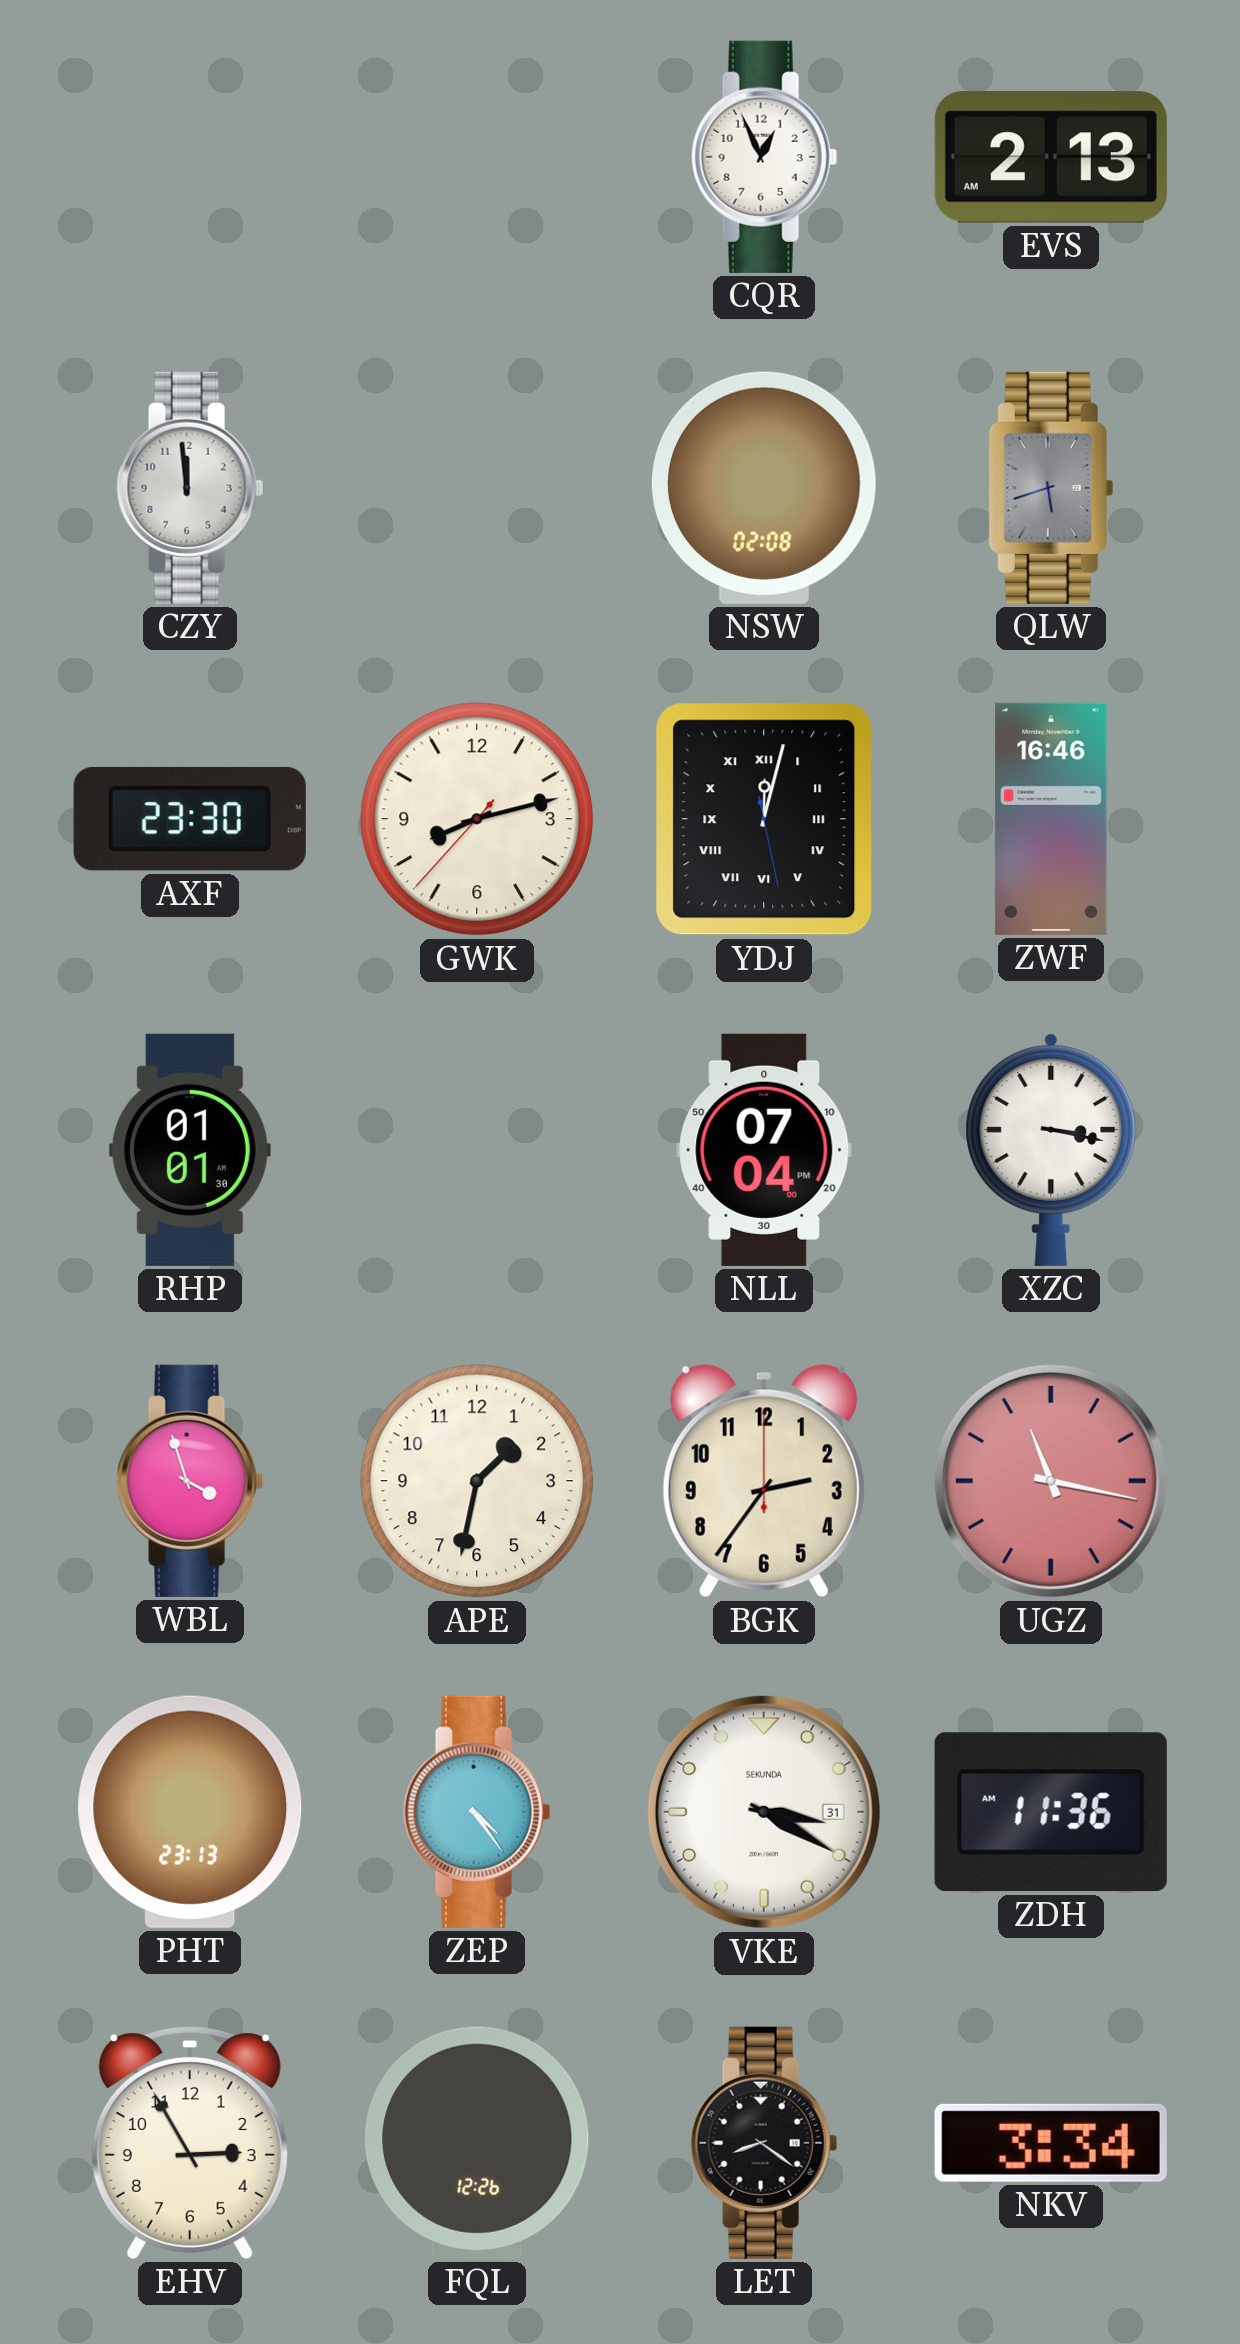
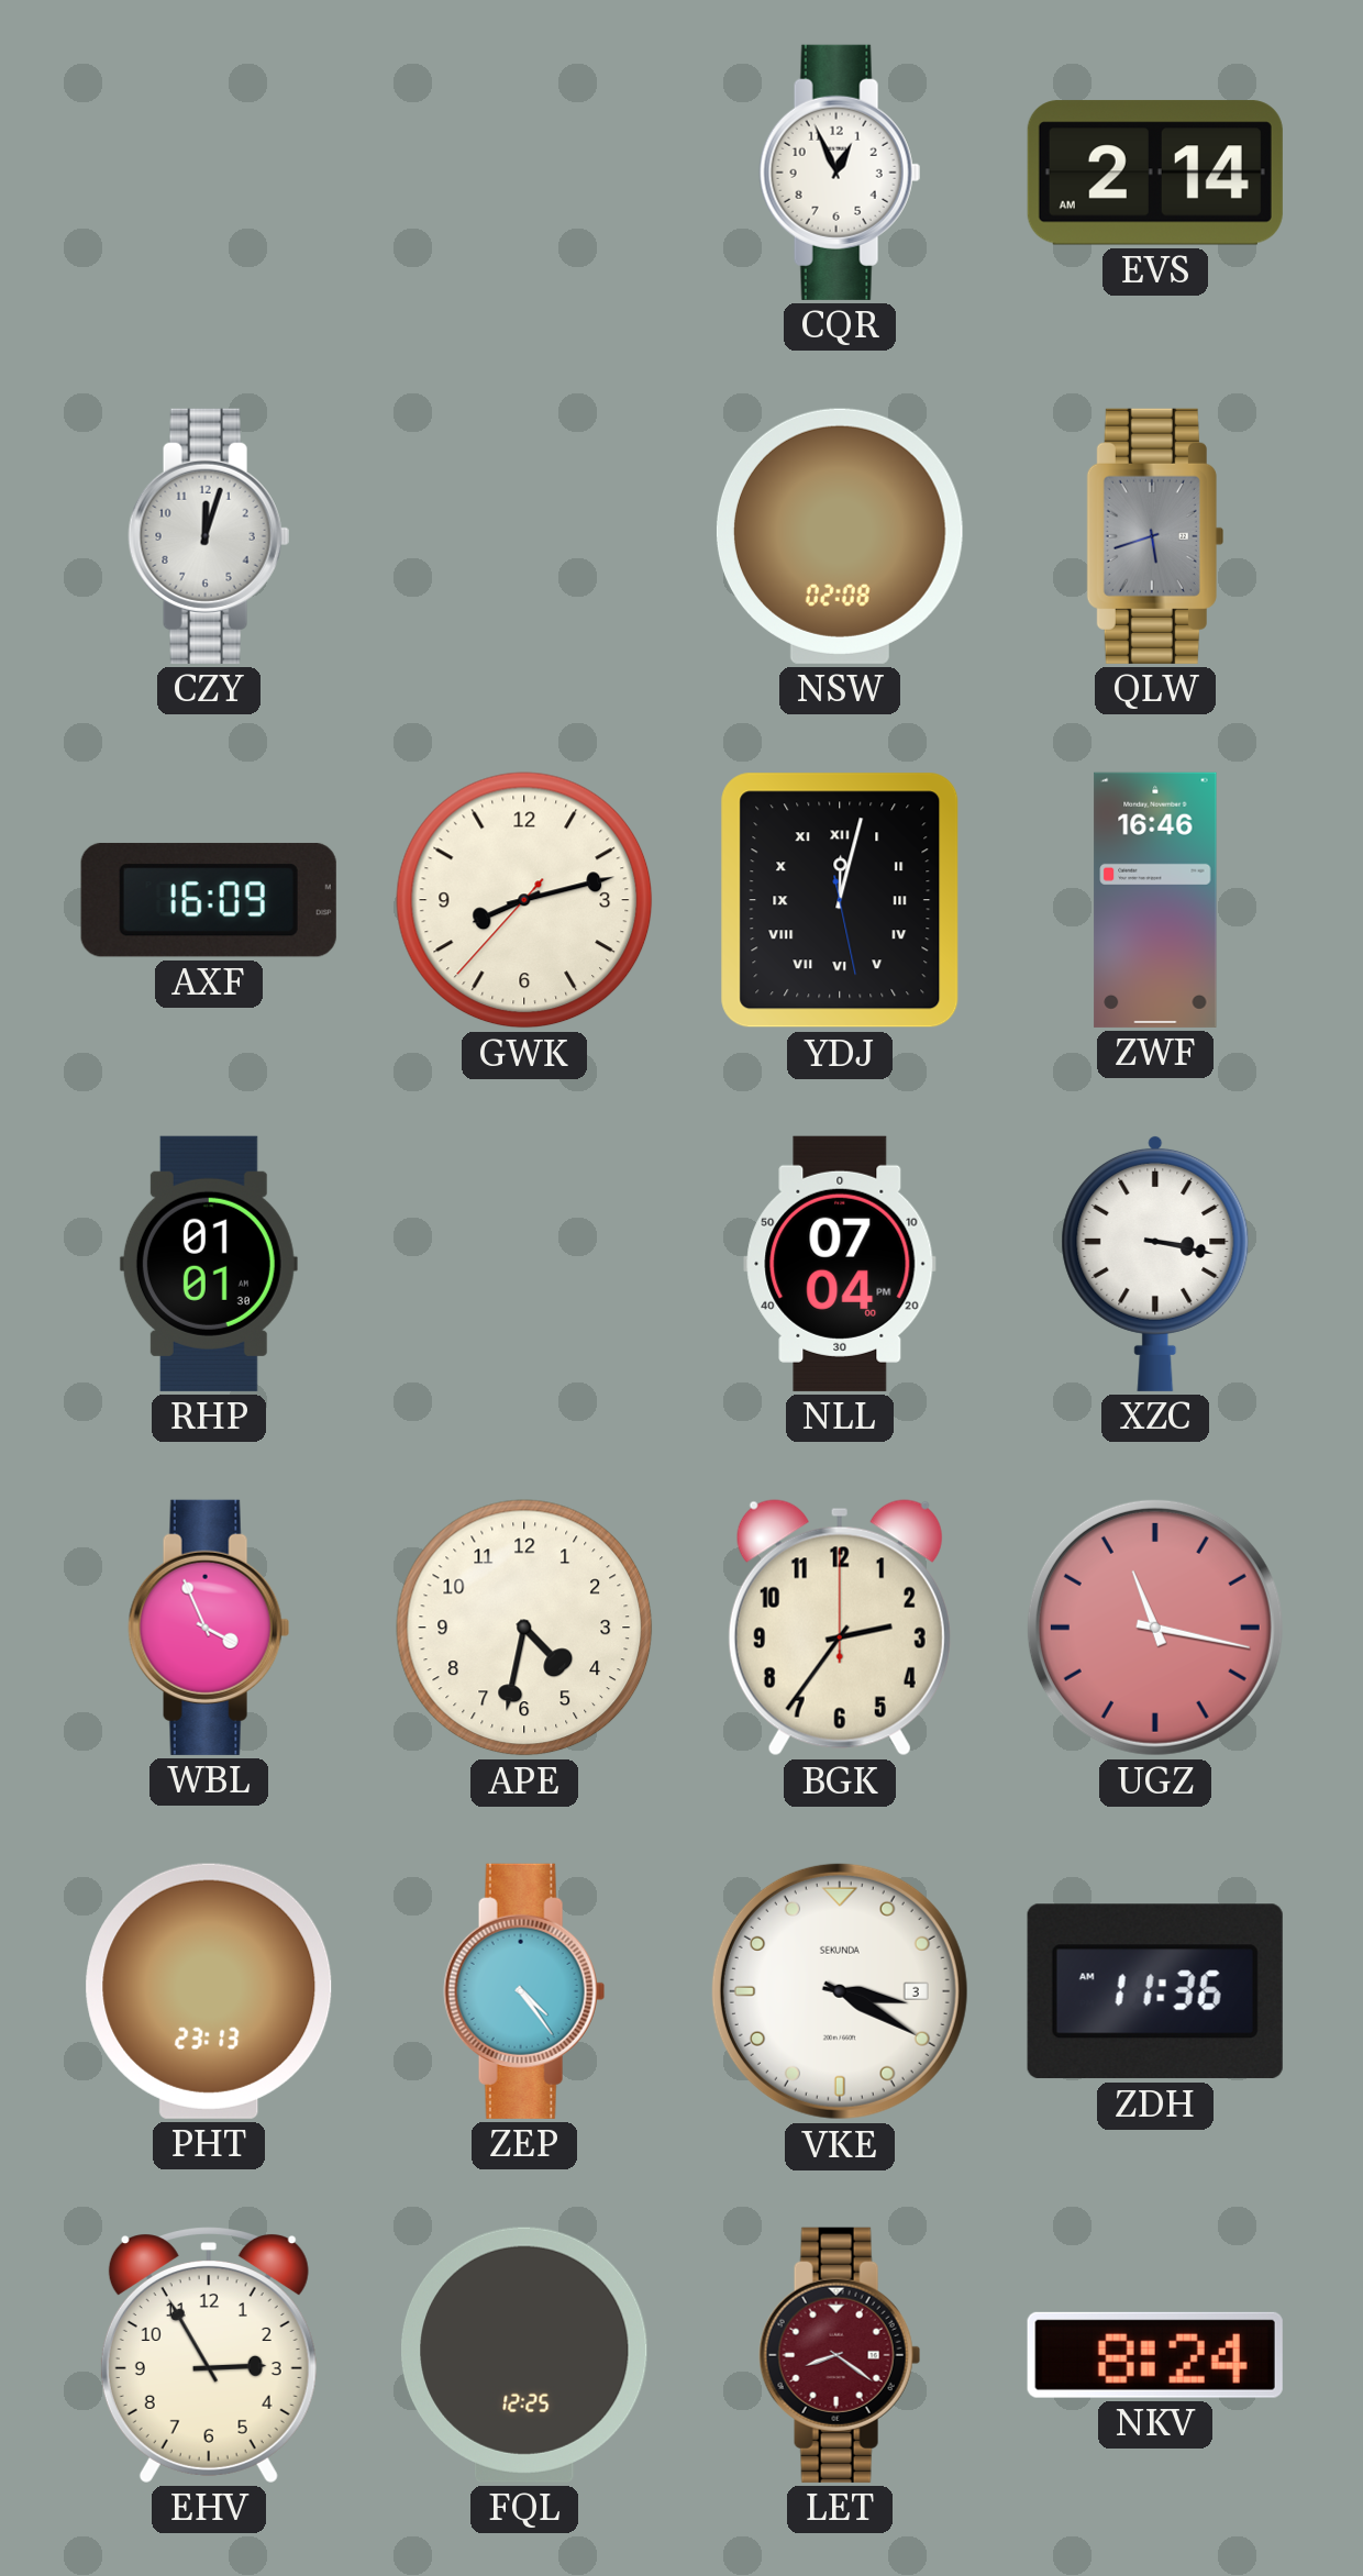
EVS: 2:13 -> 2:14
CZY: 11:59 -> 12:03
AXF: 23:30 -> 16:09
WBL: 3:57 -> 3:56
APE: 1:32 -> 4:32
VKE date: 31 -> 3
FQL: 12:26 -> 12:25
LET dial: black -> burgundy
NKV: 3:34 -> 8:24
